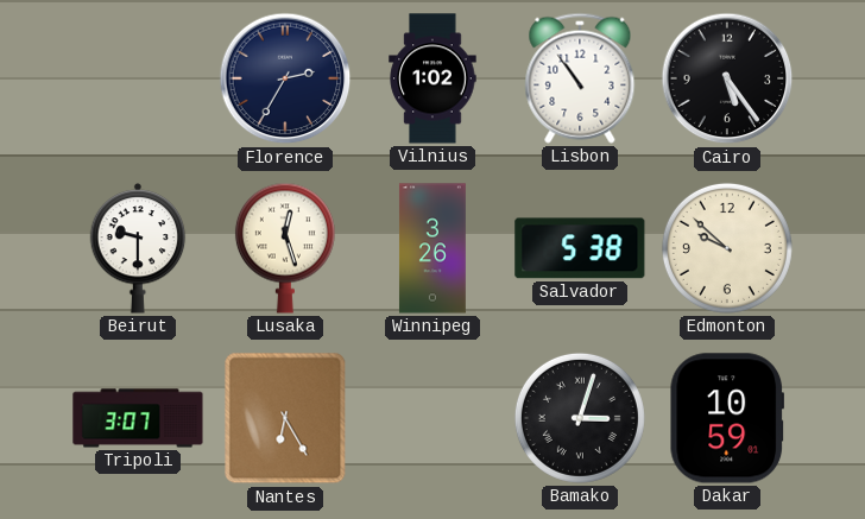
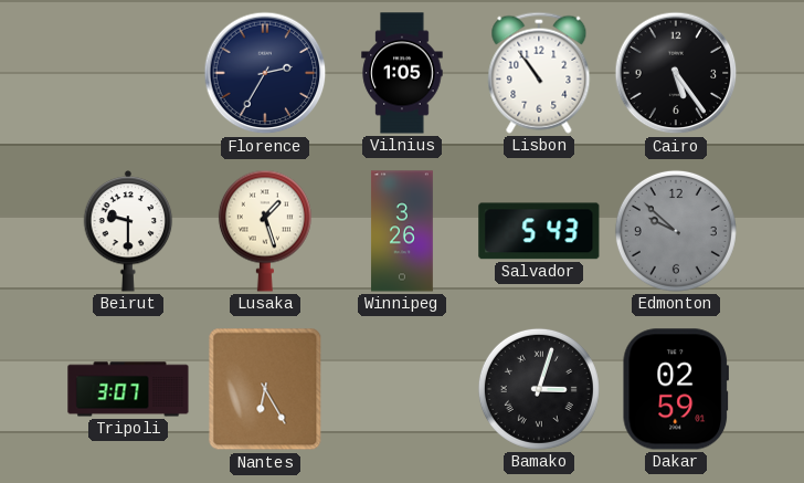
Vilnius: 1:02 -> 1:05
Lusaka: 12:27 -> 1:27
Salvador: 5:38 -> 5:43
Edmonton dial: cream -> grey
Dakar: 10:59 -> 02:59
